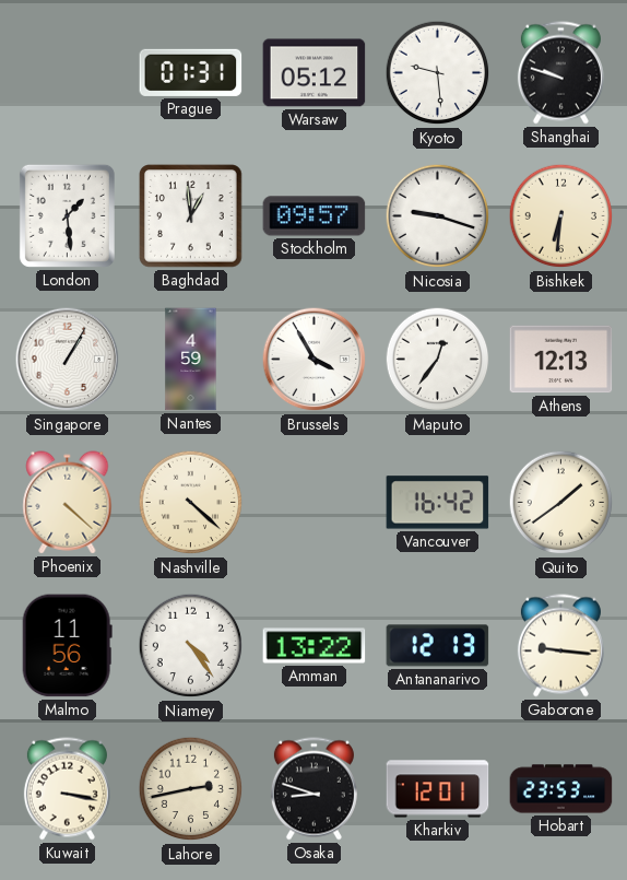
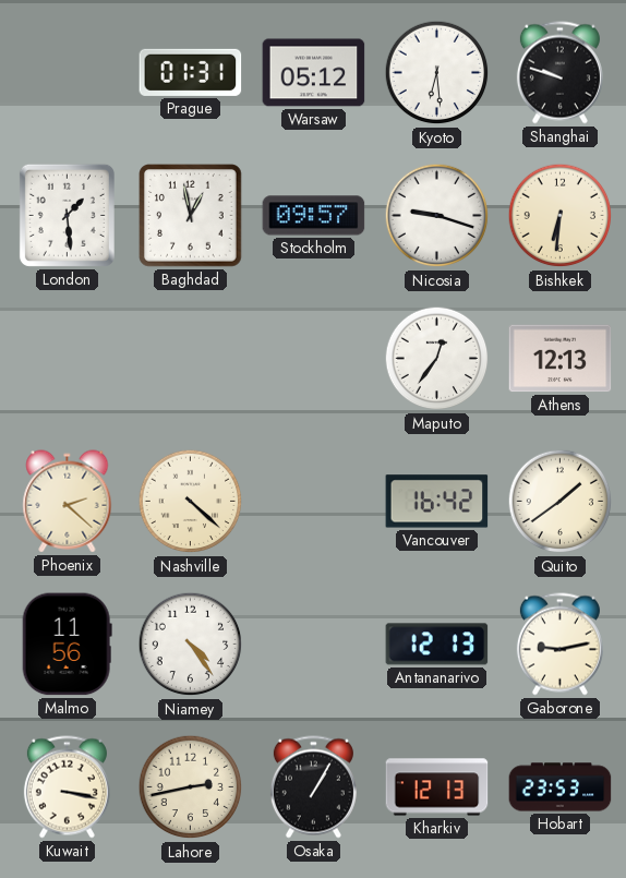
Kyoto: 9:29 -> 6:29
Baghdad: 12:59 -> 12:58
Singapore: 1:05 -> none
Nantes: 4:59 -> none
Brussels: 3:55 -> none
Phoenix: 4:22 -> 2:22
Amman: 13:22 -> none
Gaborone: 9:16 -> 9:13
Osaka: 8:48 -> 1:05
Kharkiv: 12:01 -> 12:13
